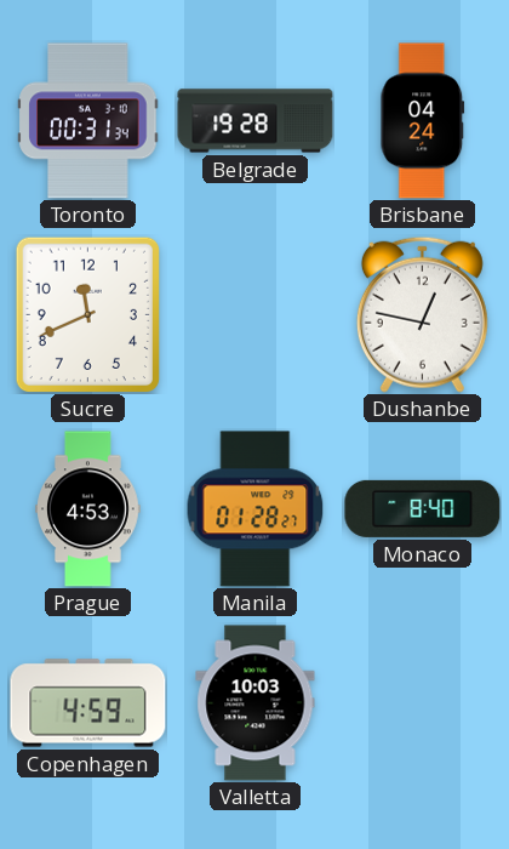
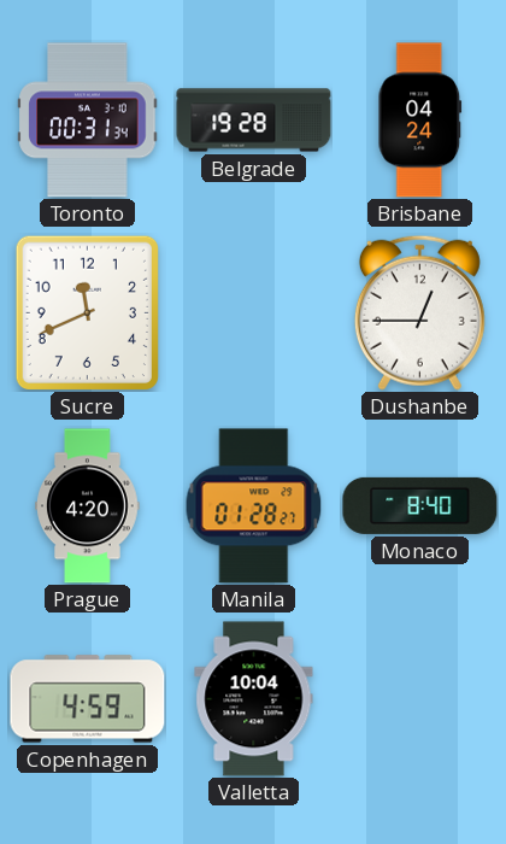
Dushanbe: 12:47 -> 12:45
Prague: 4:53 -> 4:20
Valletta: 10:03 -> 10:04
